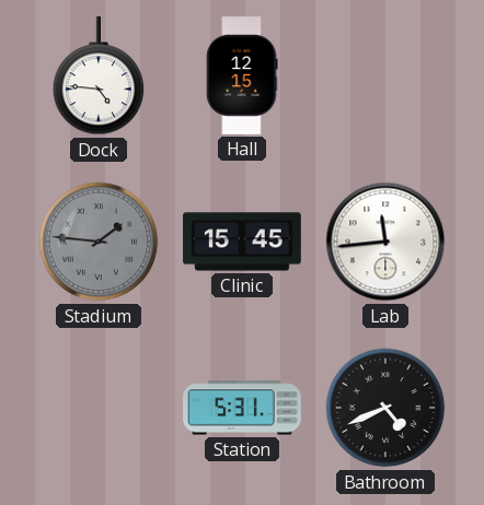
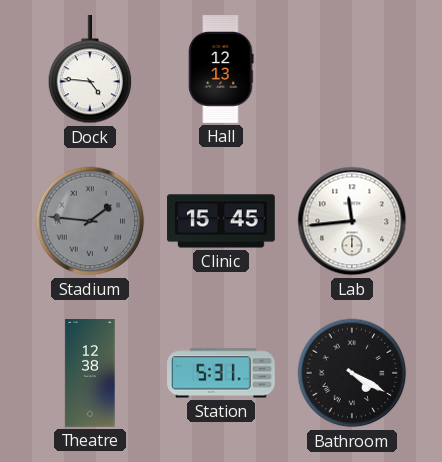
Hall: 12:15 -> 12:13
Theatre: none -> 12:38
Bathroom: 4:41 -> 4:20
